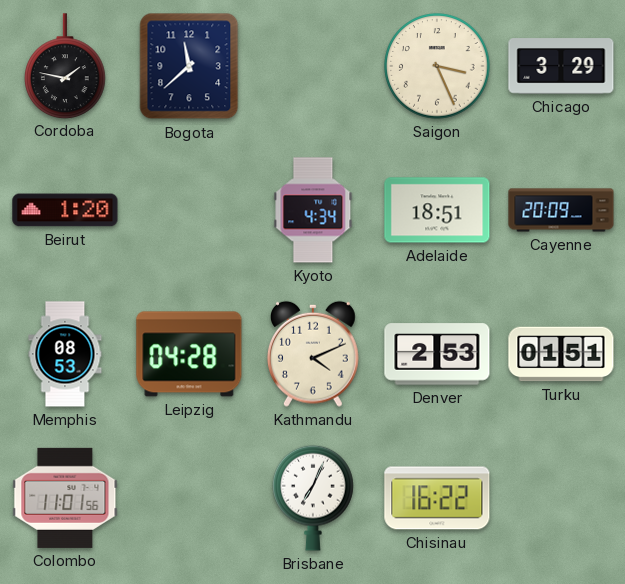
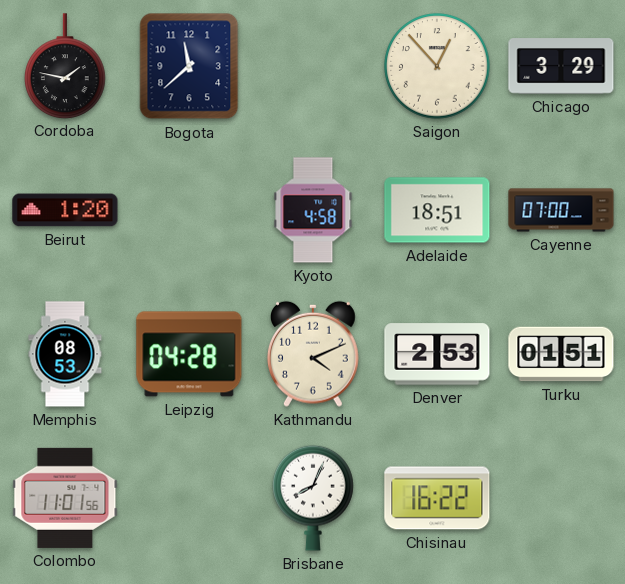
Saigon: 3:26 -> 12:53
Kyoto: 4:34 -> 4:58
Cayenne: 20:09 -> 07:00
Brisbane: 7:04 -> 8:04
